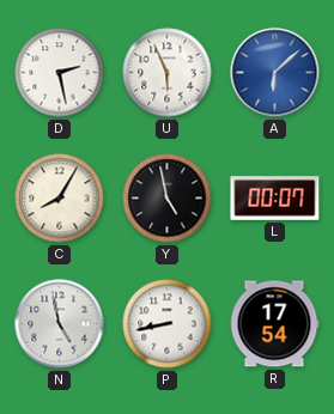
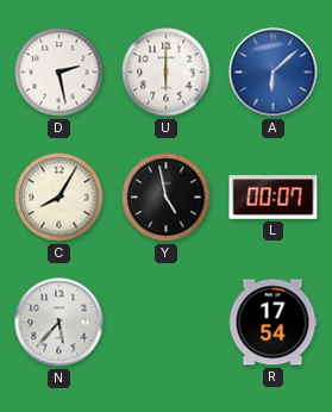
U: 5:56 -> 6:00
N: 4:58 -> 5:37
P: 8:43 -> none
